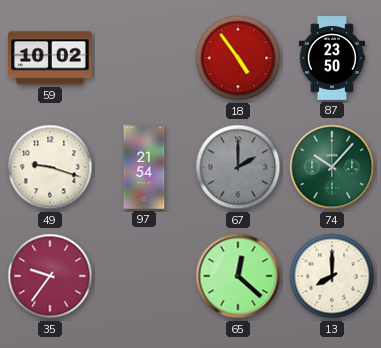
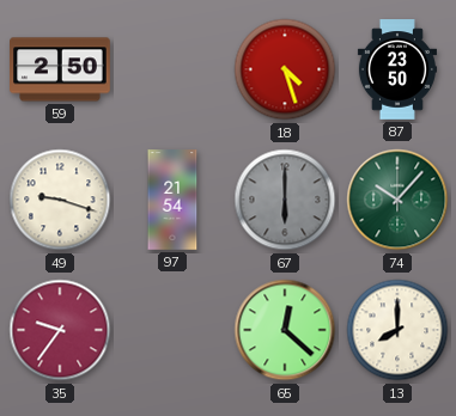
59: 10:02 -> 2:50
18: 4:54 -> 4:27
67: 2:00 -> 6:00
